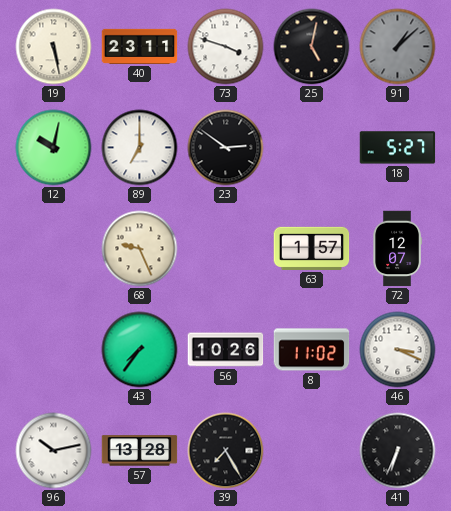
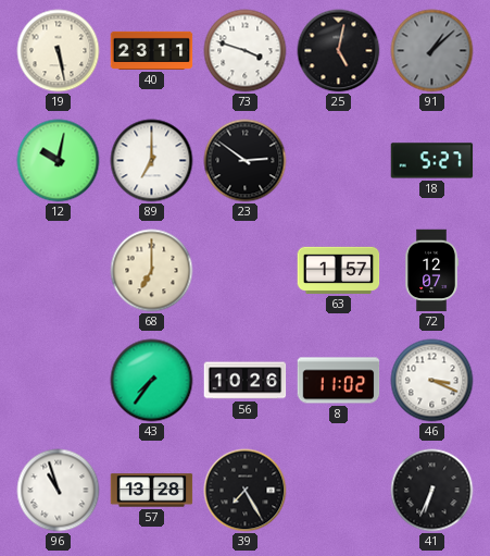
68: 9:26 -> 7:00
96: 10:13 -> 10:57
